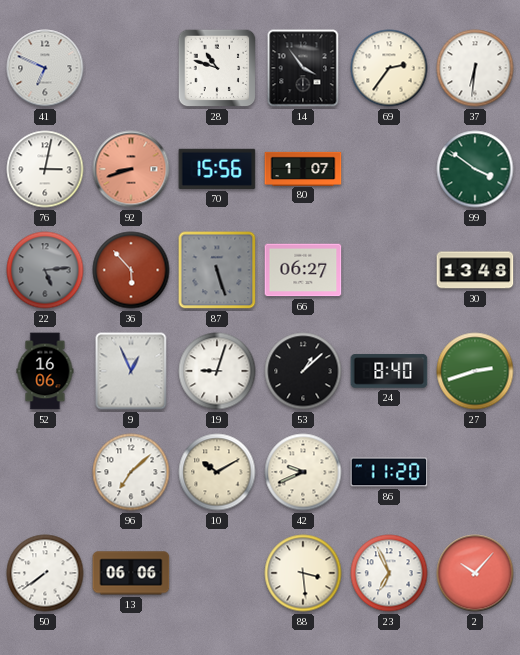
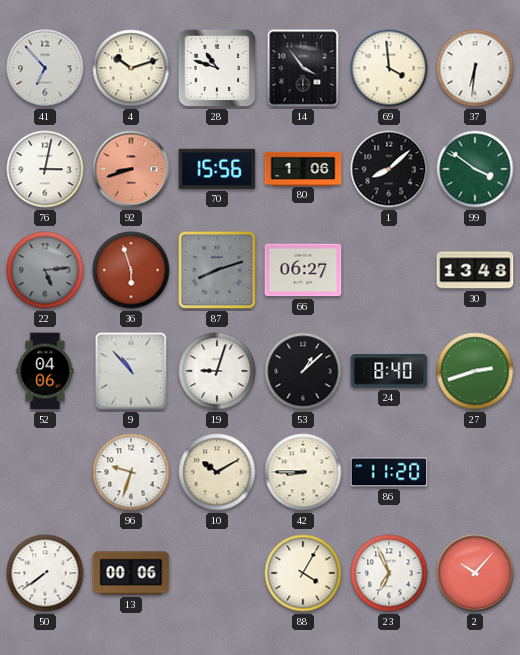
41: 6:49 -> 6:53
4: none -> 10:12
69: 2:36 -> 3:59
80: 1:07 -> 1:06
1: none -> 8:08
36: 5:53 -> 5:57
87: 5:27 -> 8:12
52: 16:06 -> 04:06
9: 12:56 -> 10:53
96: 7:08 -> 9:33
42: 9:41 -> 8:45
13: 06:06 -> 00:06
88: 3:29 -> 4:05
